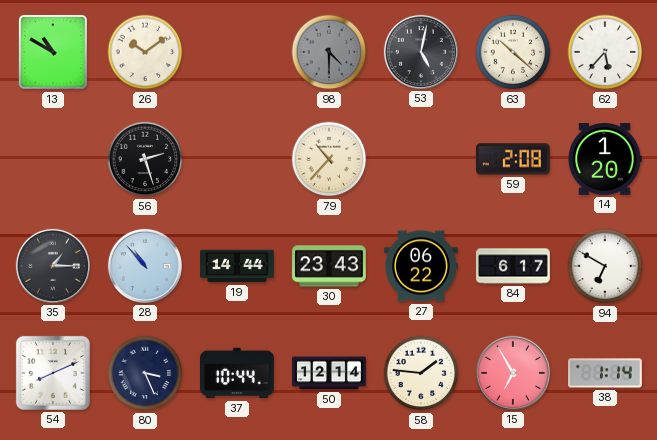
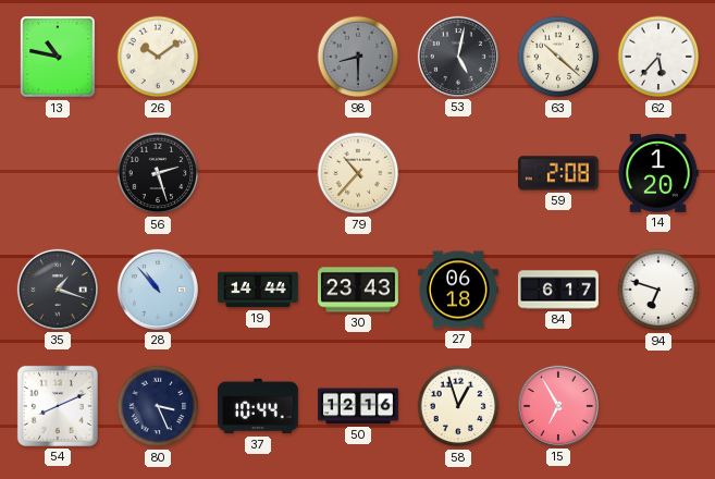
13: 10:50 -> 10:47
98: 4:30 -> 8:30
35: 1:15 -> 1:18
27: 06:22 -> 06:18
94: 6:50 -> 6:48
50: 12:14 -> 12:16
58: 1:46 -> 12:57
38: 1:14 -> none
